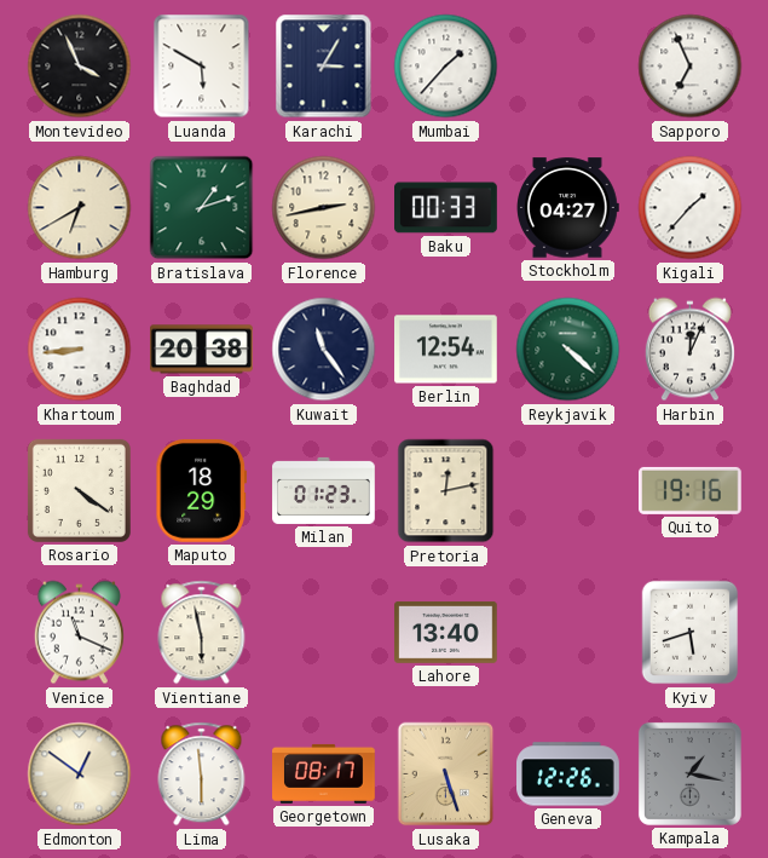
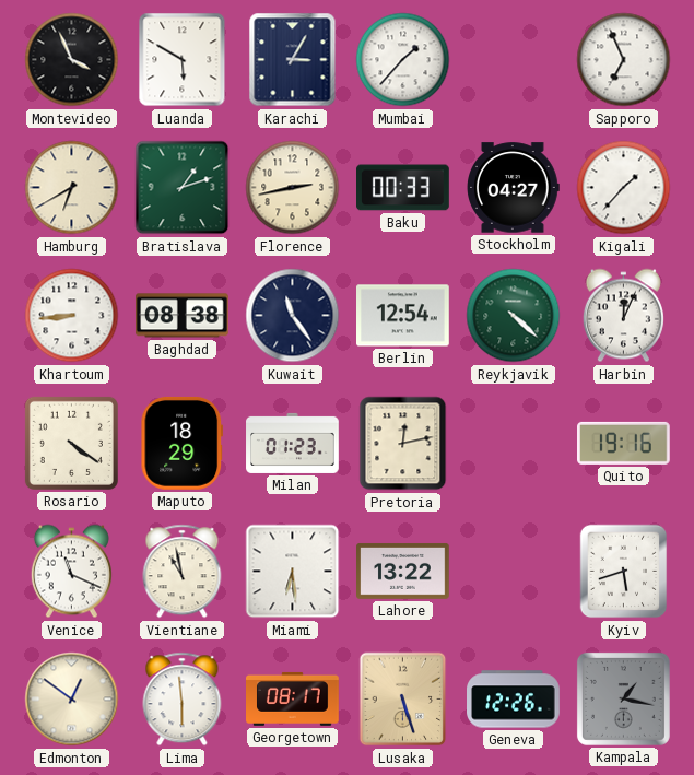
Baghdad: 20:38 -> 08:38
Vientiane: 5:58 -> 10:58
Miami: none -> 6:29
Lahore: 13:40 -> 13:22
